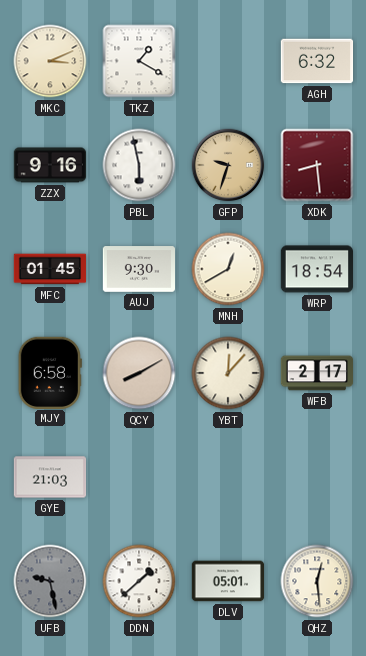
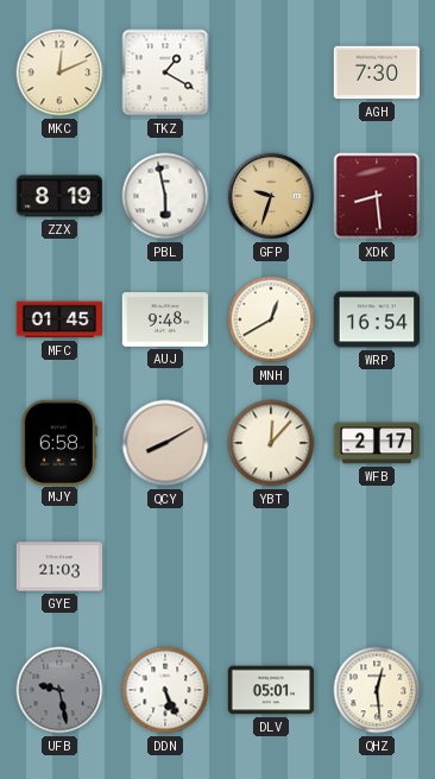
MKC: 3:11 -> 12:11
AGH: 6:32 -> 7:30
ZZX: 9:16 -> 8:19
AUJ: 9:30 -> 9:48
WRP: 18:54 -> 16:54
DDN: 1:38 -> 5:26
